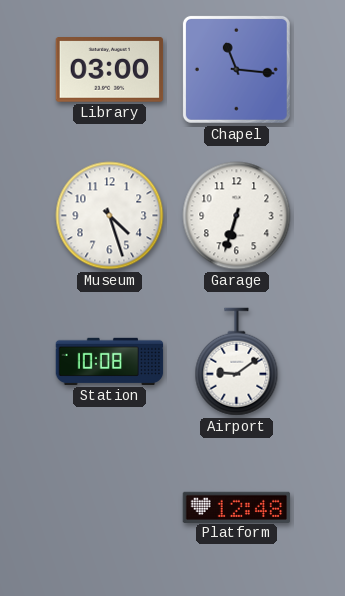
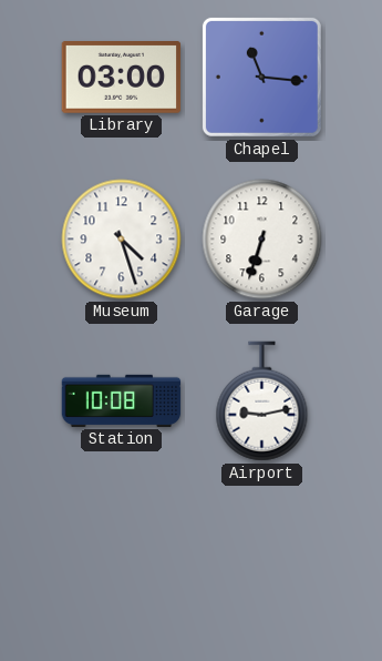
Airport: 9:09 -> 9:13
Platform: 12:48 -> none
